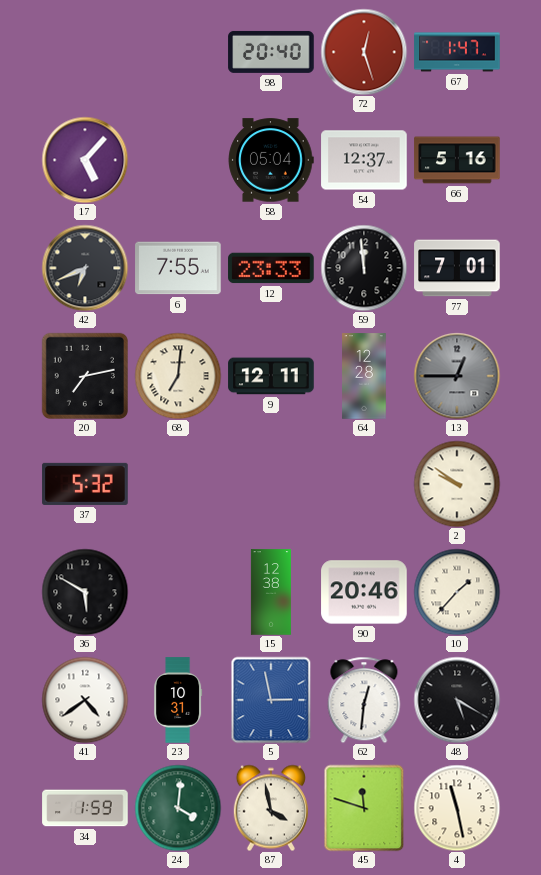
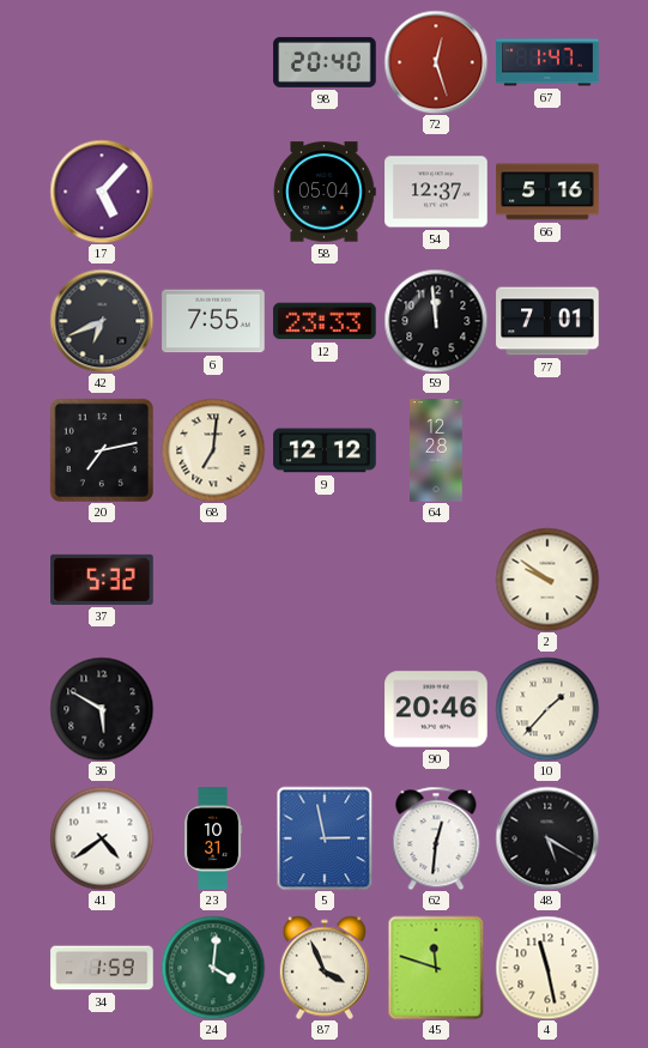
9: 12:11 -> 12:12
13: 12:45 -> none
15: 12:38 -> none
87: 3:58 -> 3:56
